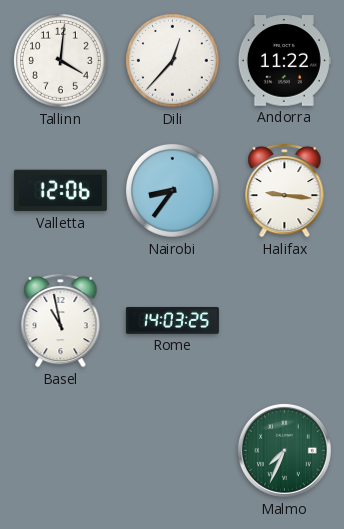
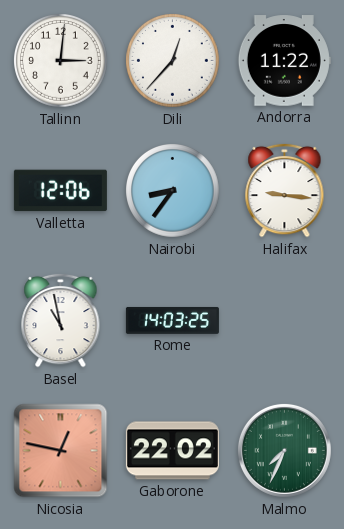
Tallinn: 4:01 -> 3:01
Nicosia: none -> 12:47
Gaborone: none -> 22:02
